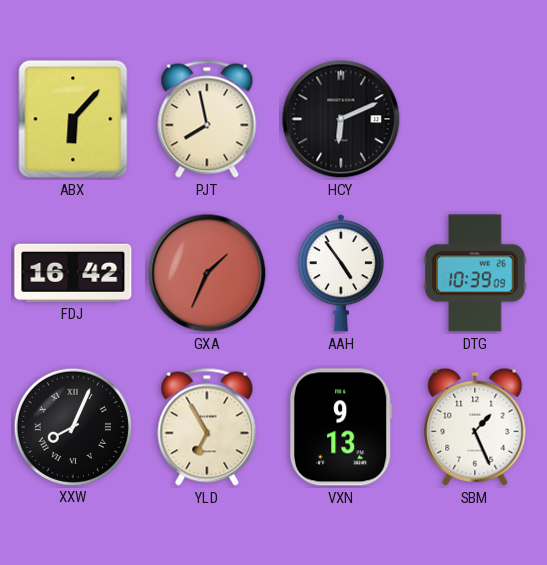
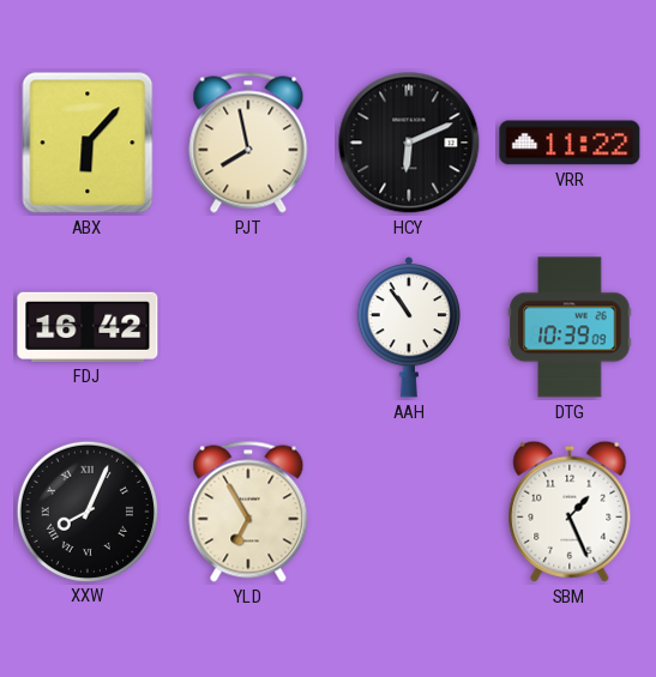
VRR: none -> 11:22
GXA: 1:34 -> none
AAH: 4:54 -> 10:54
VXN: 9:13 -> none
